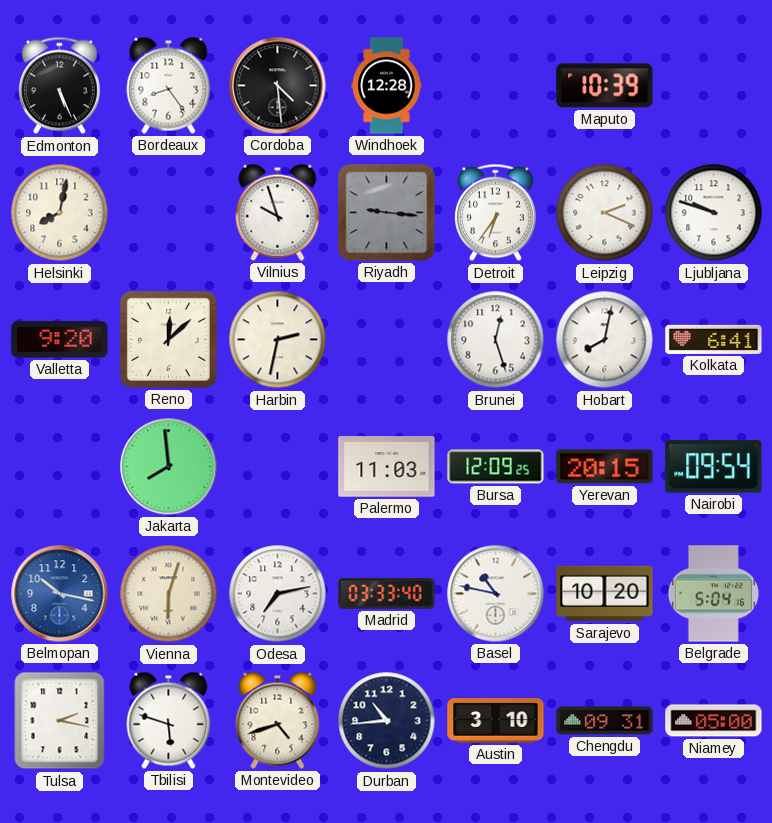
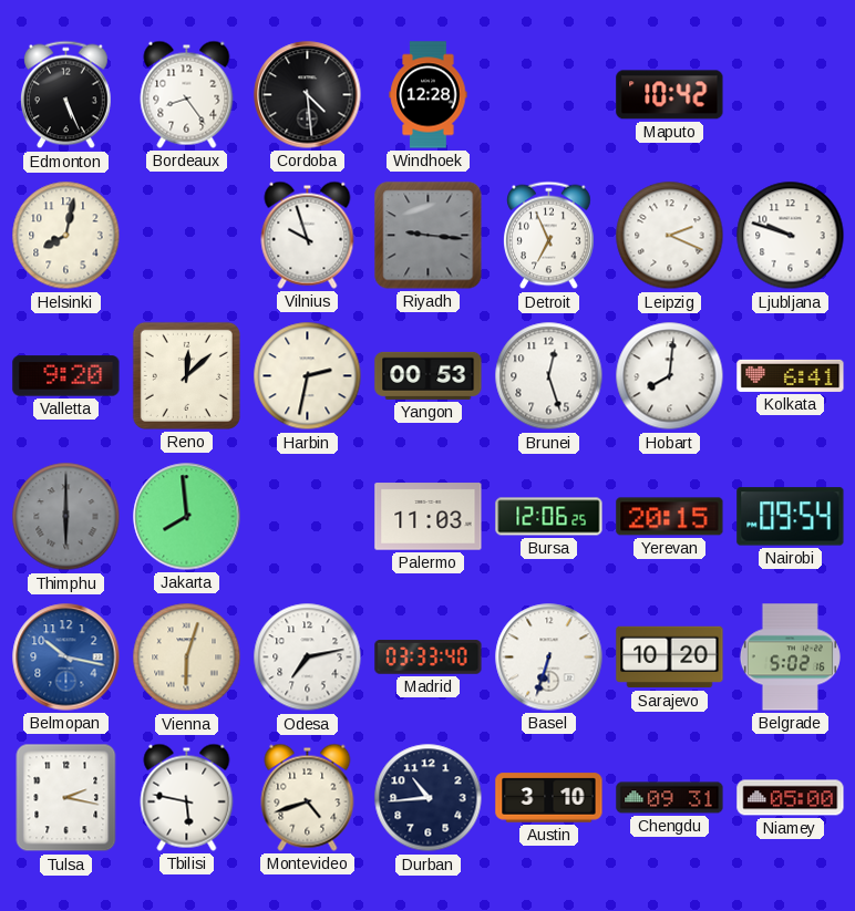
Maputo: 10:39 -> 10:42
Detroit: 6:36 -> 6:56
Yangon: none -> 00:53
Hobart: 8:02 -> 8:01
Thimphu: none -> 6:00
Bursa: 12:09 -> 12:06
Basel: 10:47 -> 6:33
Belgrade: 5:04 -> 5:02
Tbilisi: 5:48 -> 5:47
